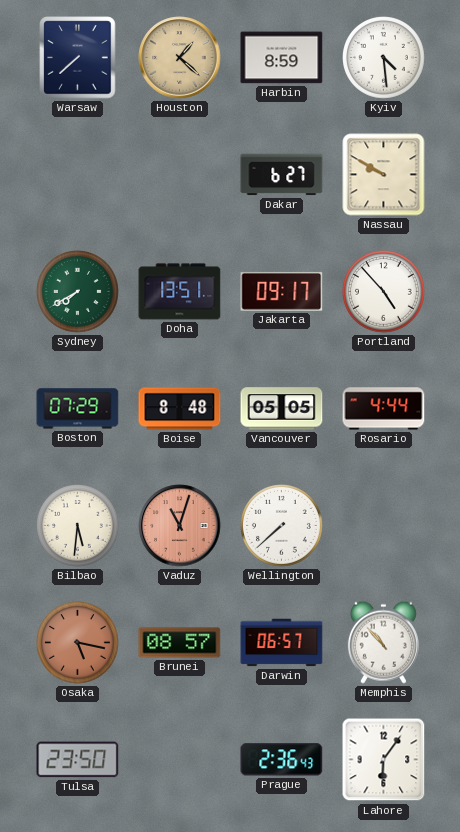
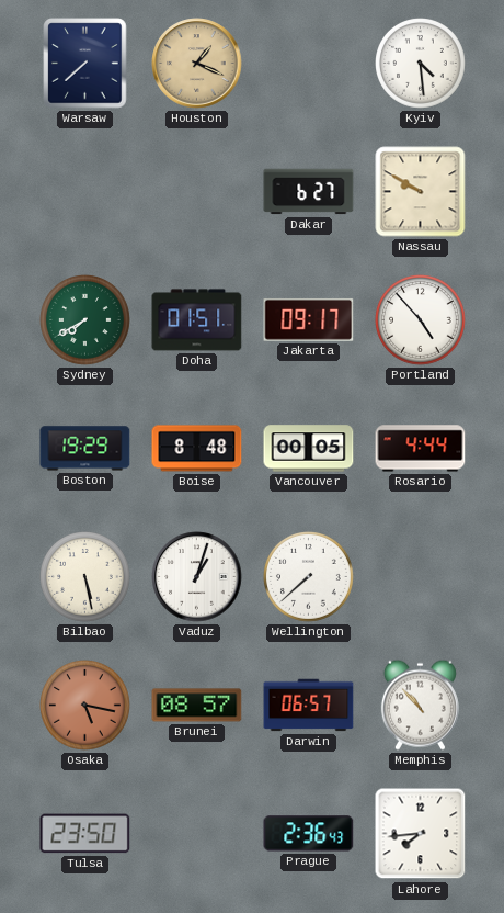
Houston: 1:22 -> 1:19
Harbin: 8:59 -> none
Doha: 13:51 -> 01:51
Boston: 07:29 -> 19:29
Vancouver: 05:05 -> 00:05
Bilbao: 5:31 -> 5:28
Vaduz: 11:03 -> 1:03
Vaduz dial: salmon -> white
Lahore: 6:06 -> 7:44
